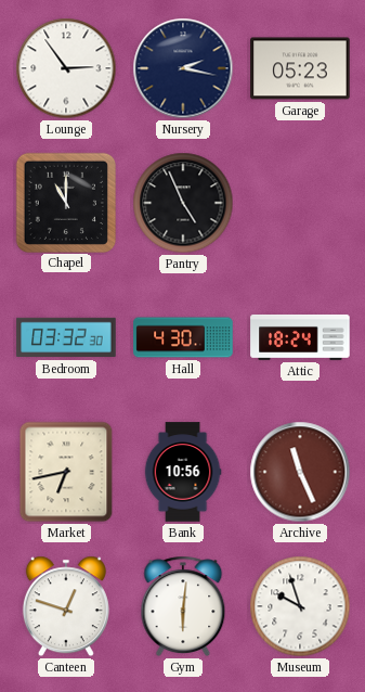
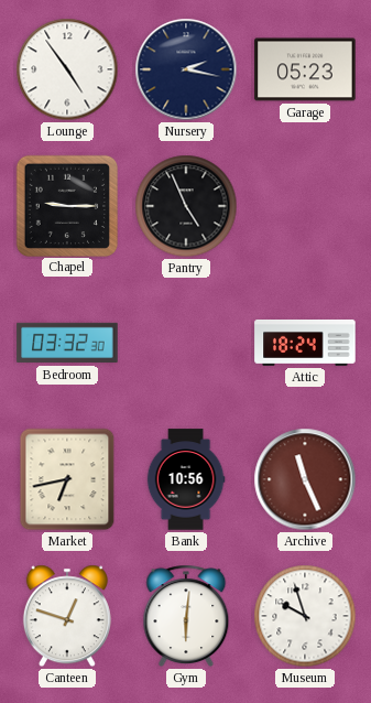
Lounge: 2:54 -> 4:54
Chapel: 11:00 -> 9:15
Hall: 4:30 -> none
